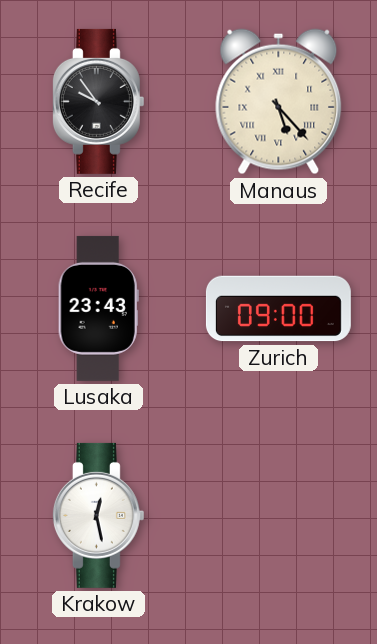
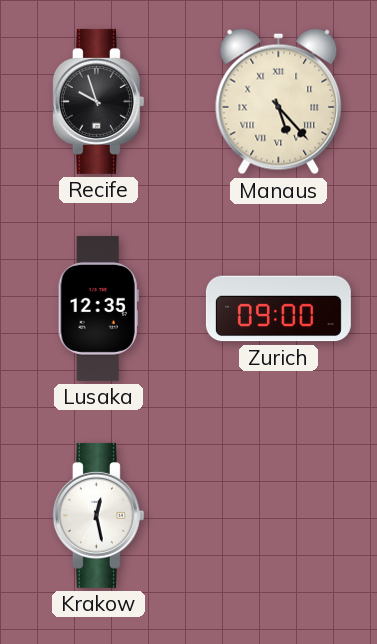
Recife: 9:54 -> 9:57
Lusaka: 23:43 -> 12:35
